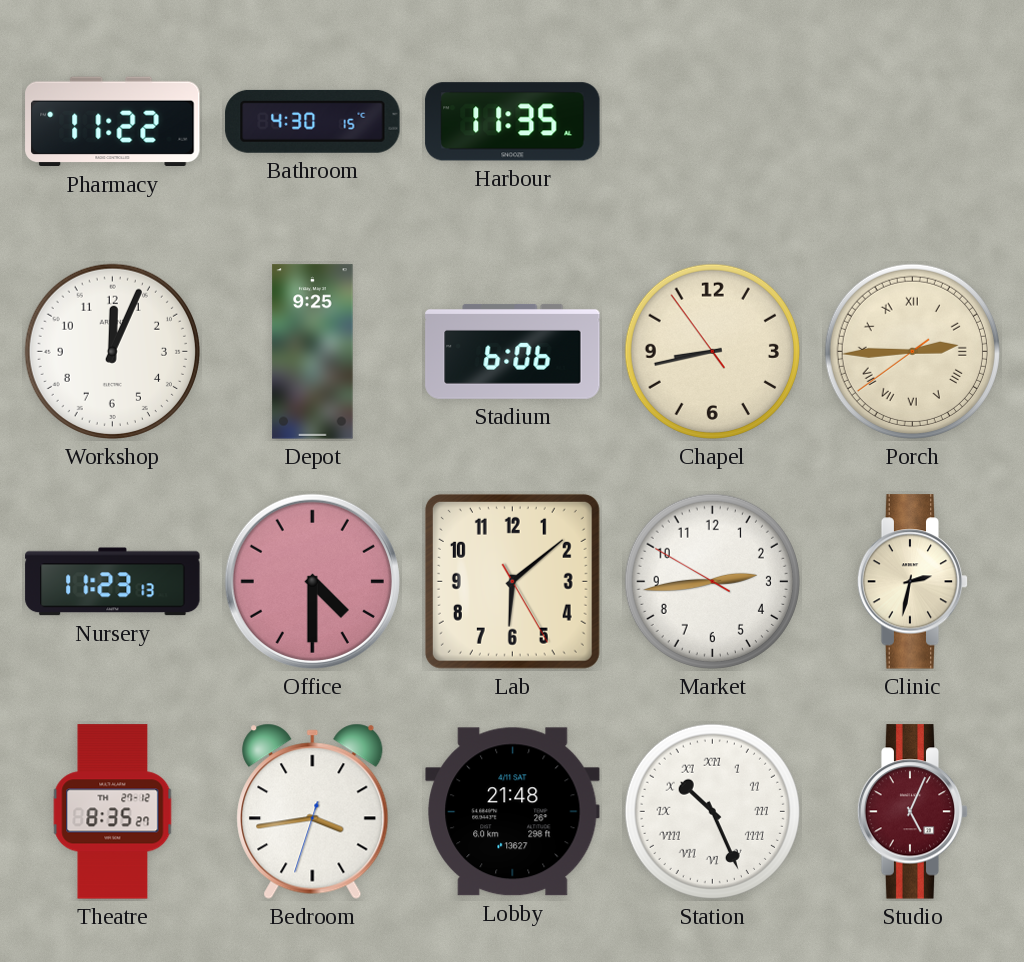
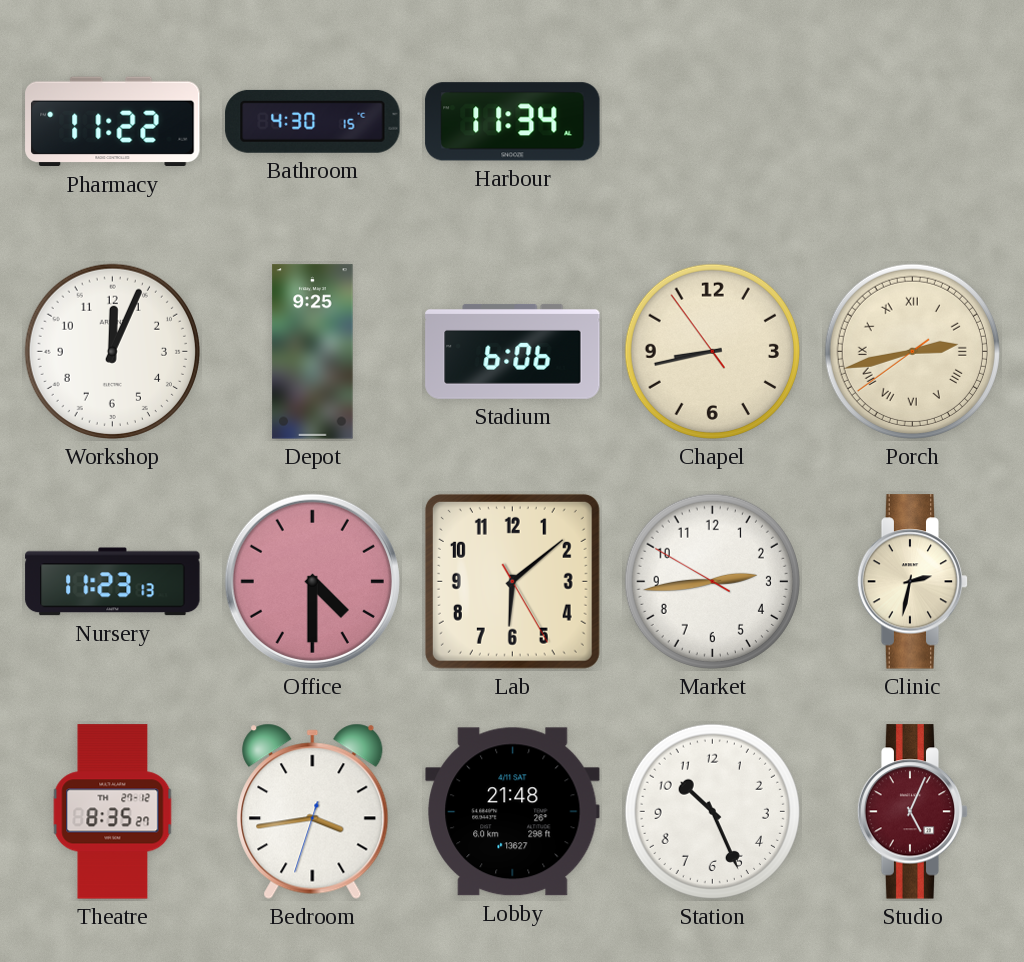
Harbour: 11:35 -> 11:34
Porch: 2:44 -> 2:42
Station numerals: Roman -> Arabic
